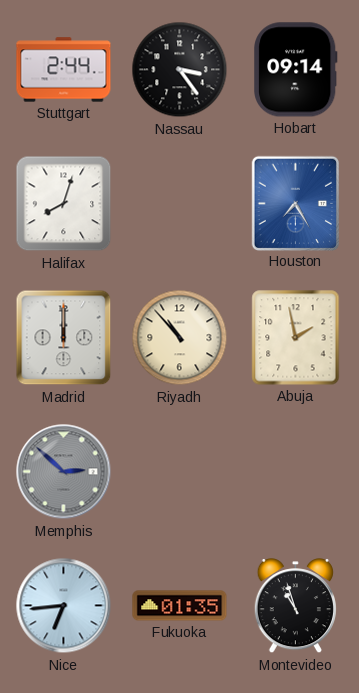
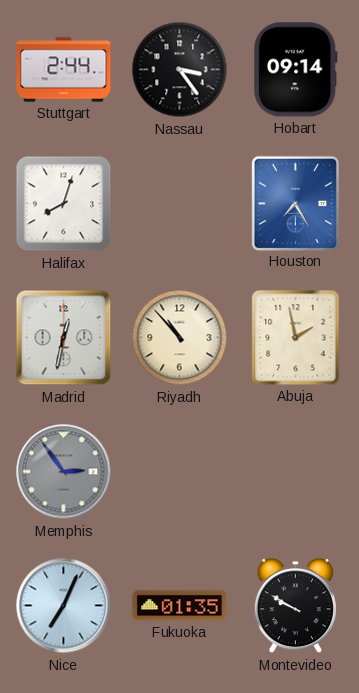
Madrid: 12:00 -> 12:32
Memphis: 2:52 -> 2:54
Nice: 6:44 -> 7:04
Montevideo: 10:57 -> 9:50
